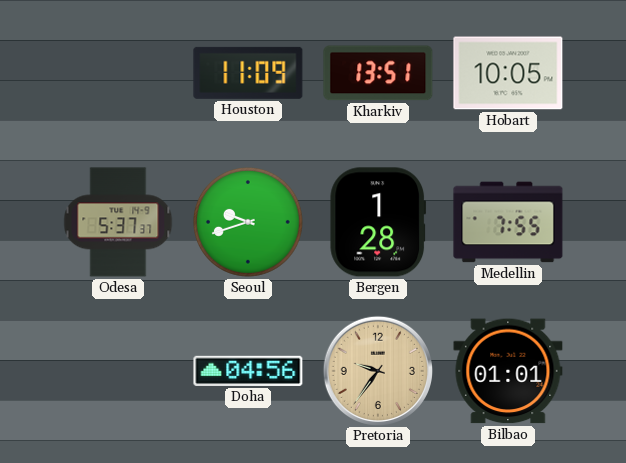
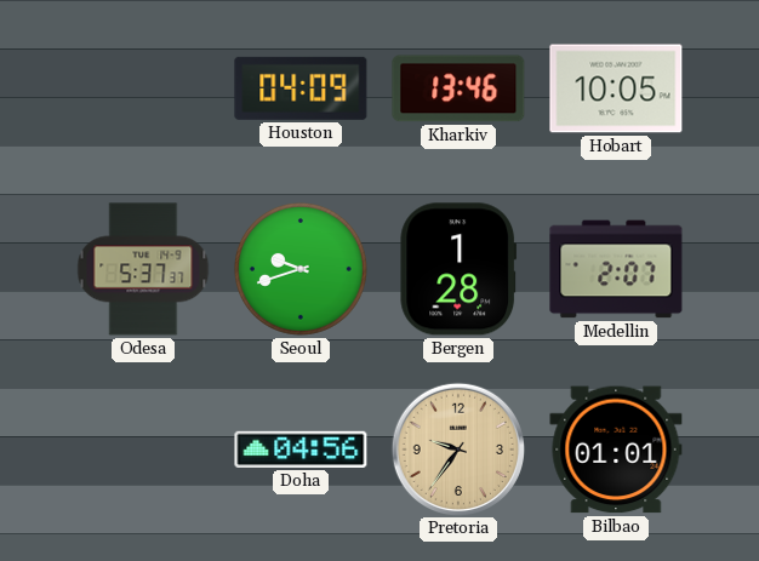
Houston: 11:09 -> 04:09
Kharkiv: 13:51 -> 13:46
Medellin: 7:55 -> 2:07
